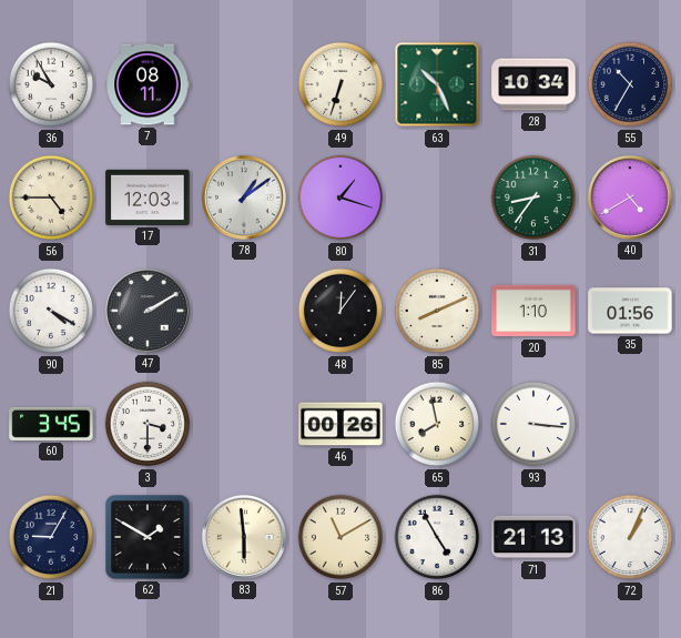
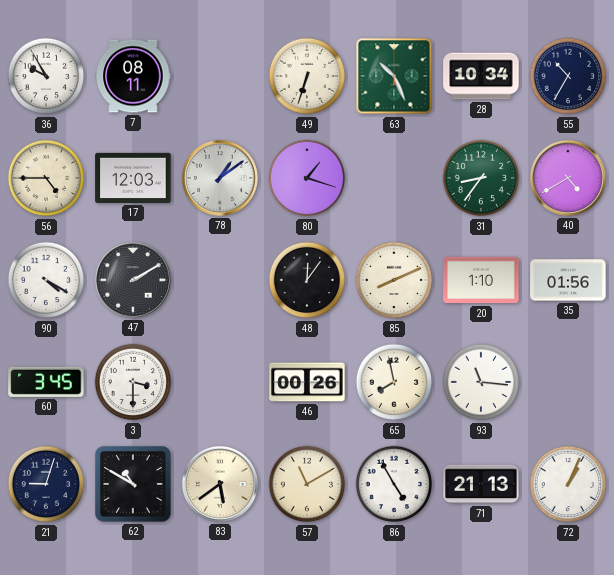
93: 3:16 -> 11:16
21: 9:05 -> 9:03
62: 1:50 -> 10:50
83: 5:59 -> 5:39
